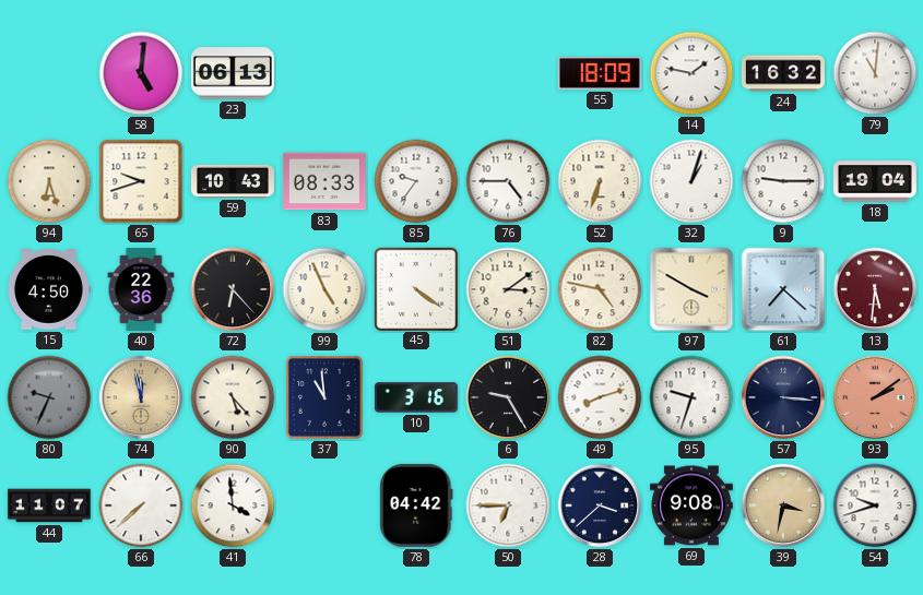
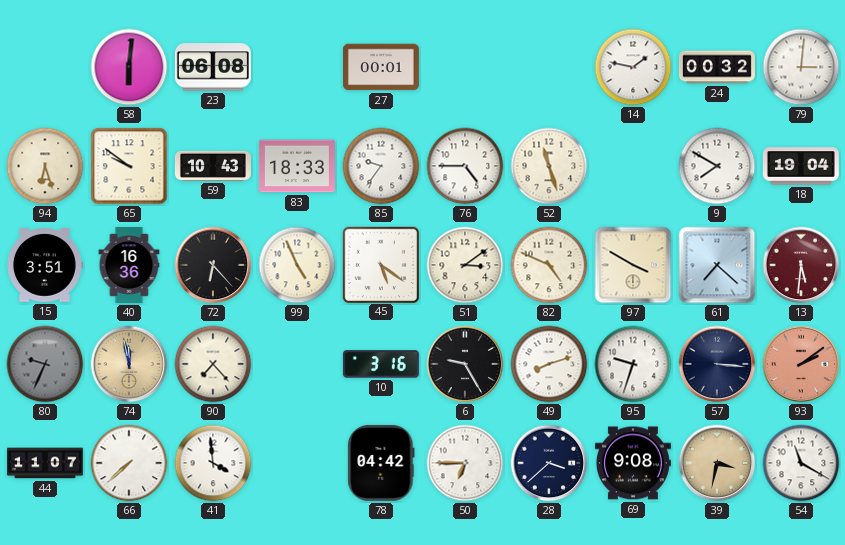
58: 5:01 -> 6:01
23: 06:13 -> 06:08
27: none -> 00:01
55: 18:09 -> none
24: 16:32 -> 00:32
79: 11:01 -> 3:01
65: 9:42 -> 9:51
83: 08:33 -> 18:33
52: 6:33 -> 11:27
32: 1:03 -> none
9: 9:15 -> 7:50
15: 4:50 -> 3:51
40: 22:36 -> 16:36
45: 4:21 -> 5:21
82: 4:47 -> 4:49
90: 5:23 -> 7:23
37: 10:59 -> none
54: 9:42 -> 11:20
